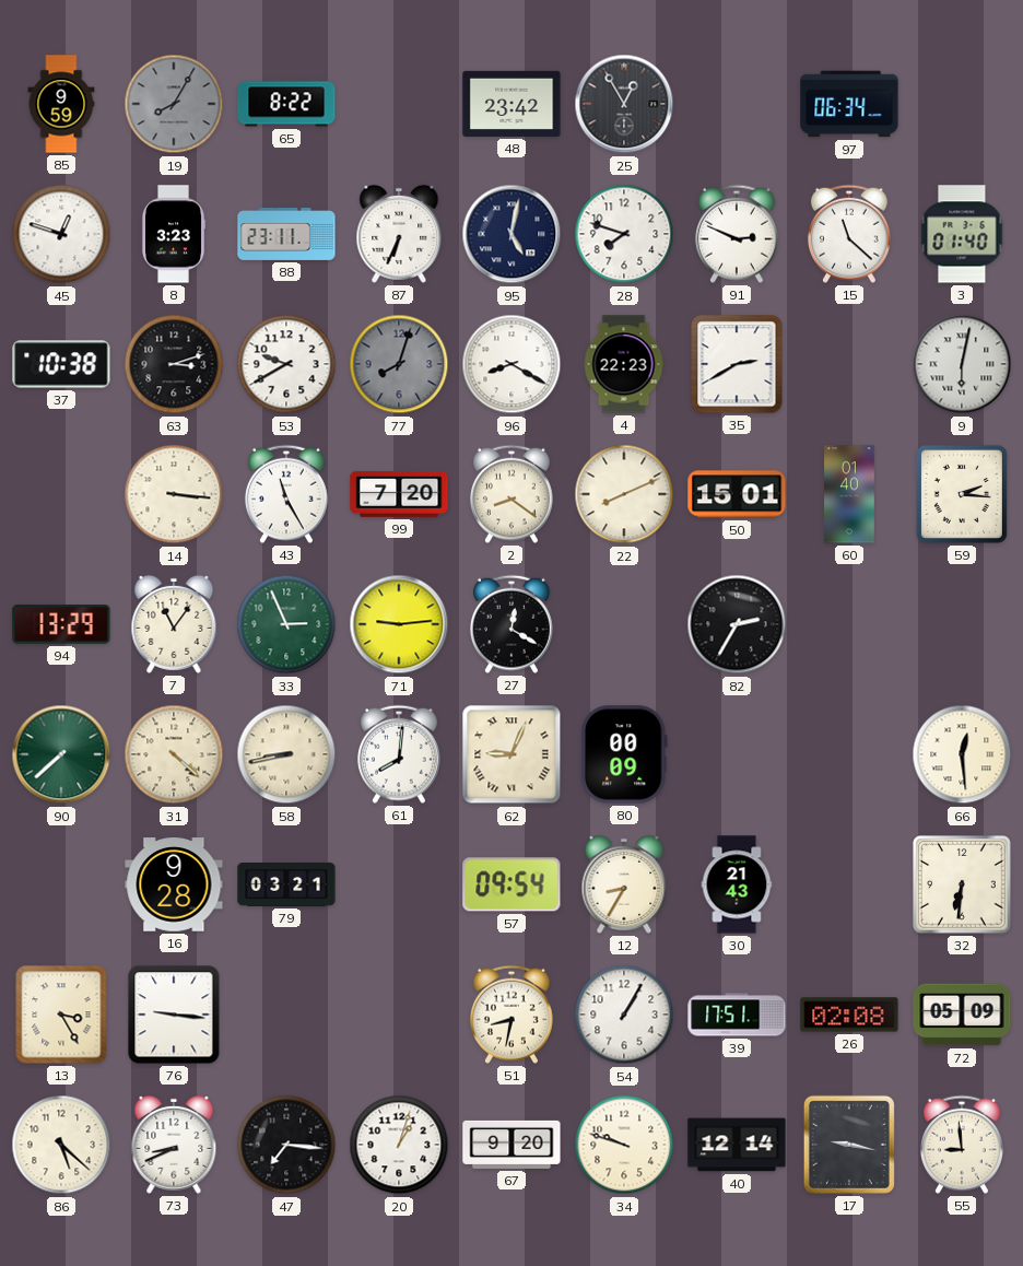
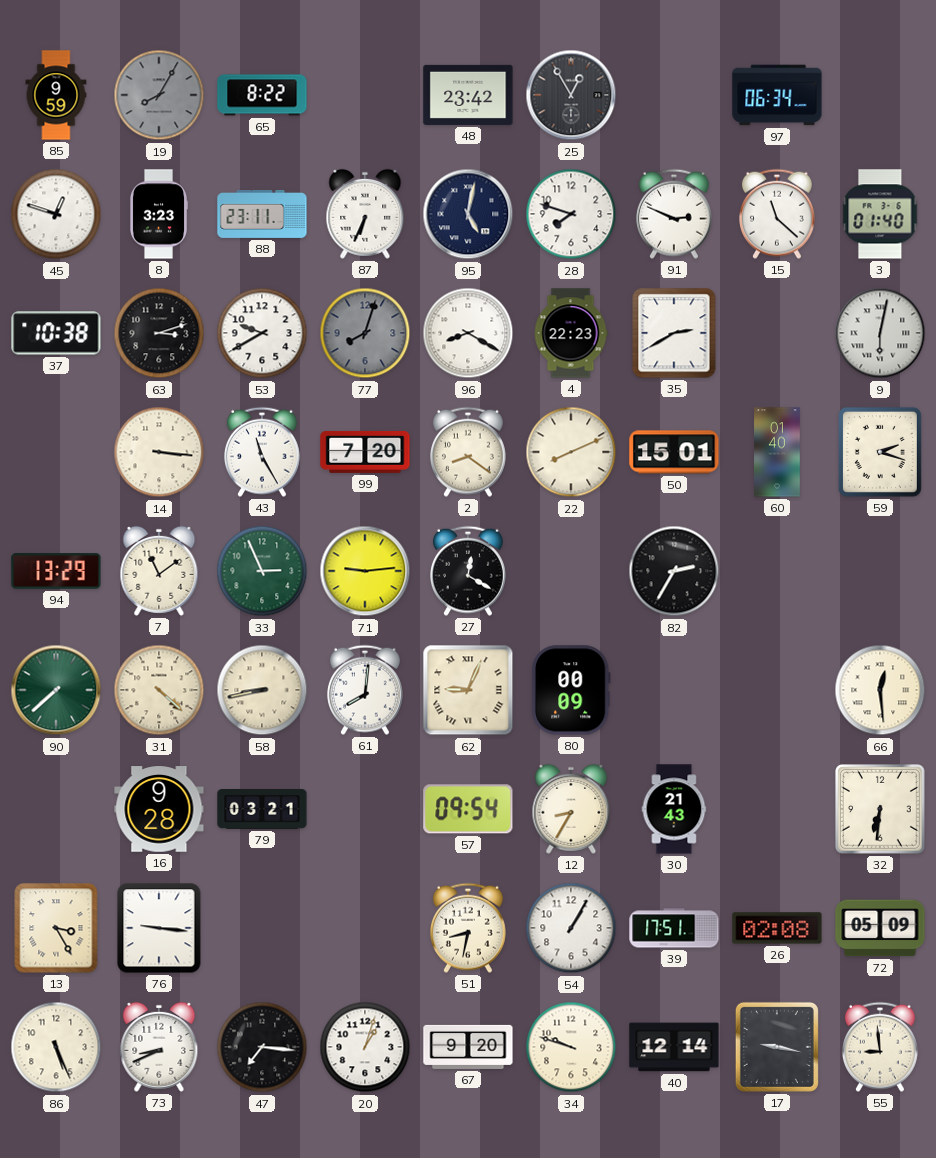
59: 2:16 -> 2:18
7: 11:06 -> 11:09
86: 5:22 -> 5:26
